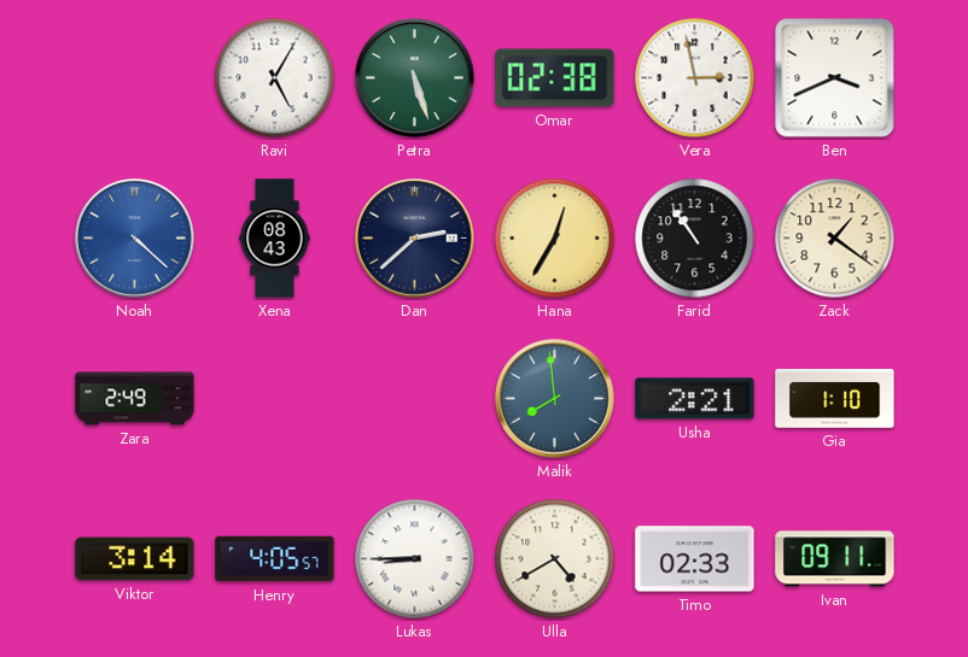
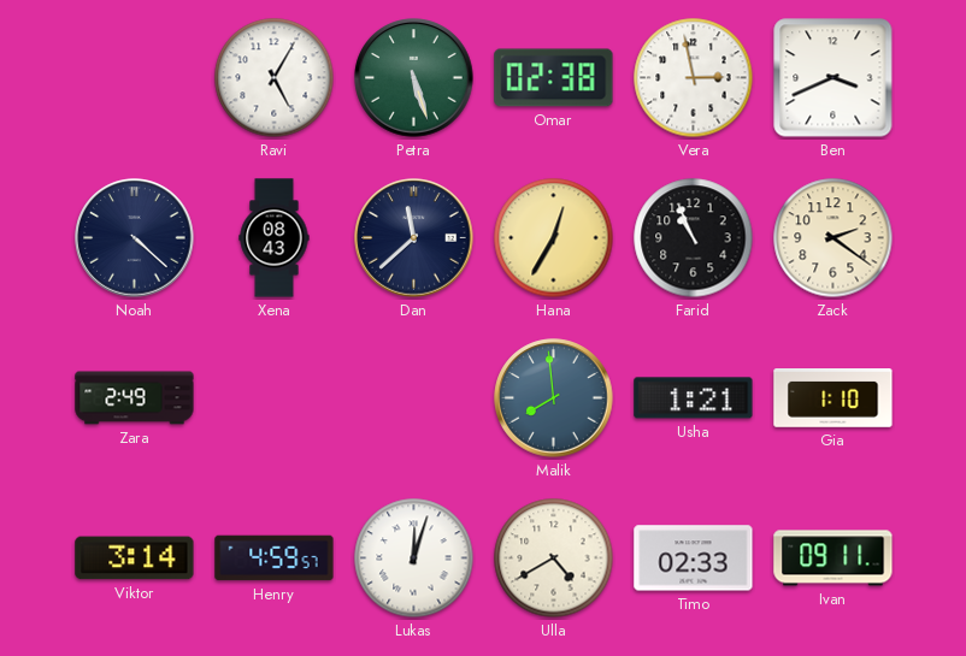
Noah dial: blue -> navy
Dan: 2:38 -> 11:38
Farid: 10:54 -> 10:56
Zack: 1:21 -> 2:21
Usha: 2:21 -> 1:21
Henry: 4:05 -> 4:59
Lukas: 8:45 -> 12:03
